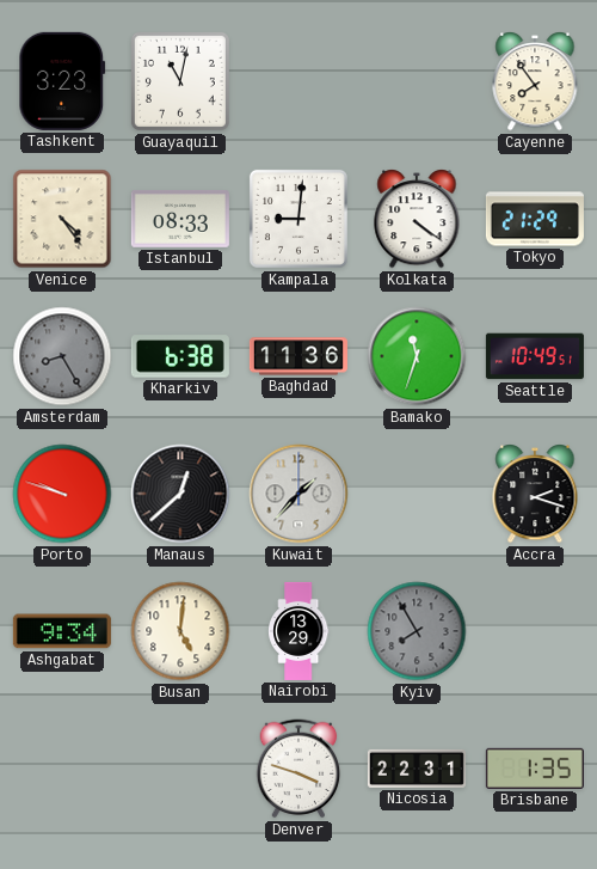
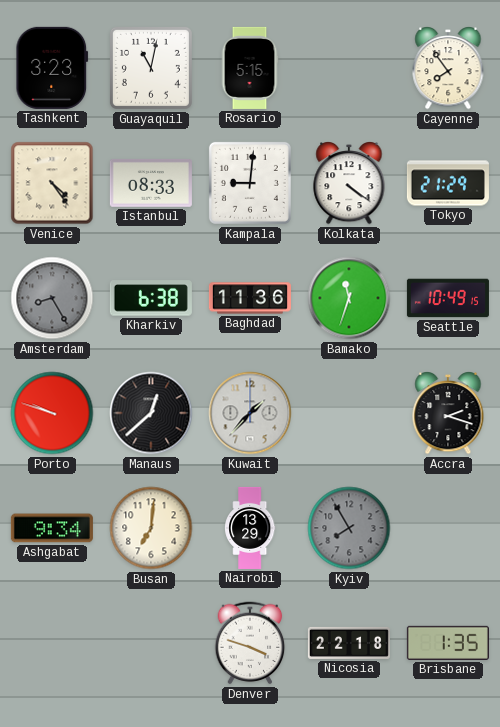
Rosario: none -> 5:15
Seattle: 10:49:51 -> 10:49:15
Busan: 5:01 -> 7:01
Nicosia: 22:31 -> 22:18
